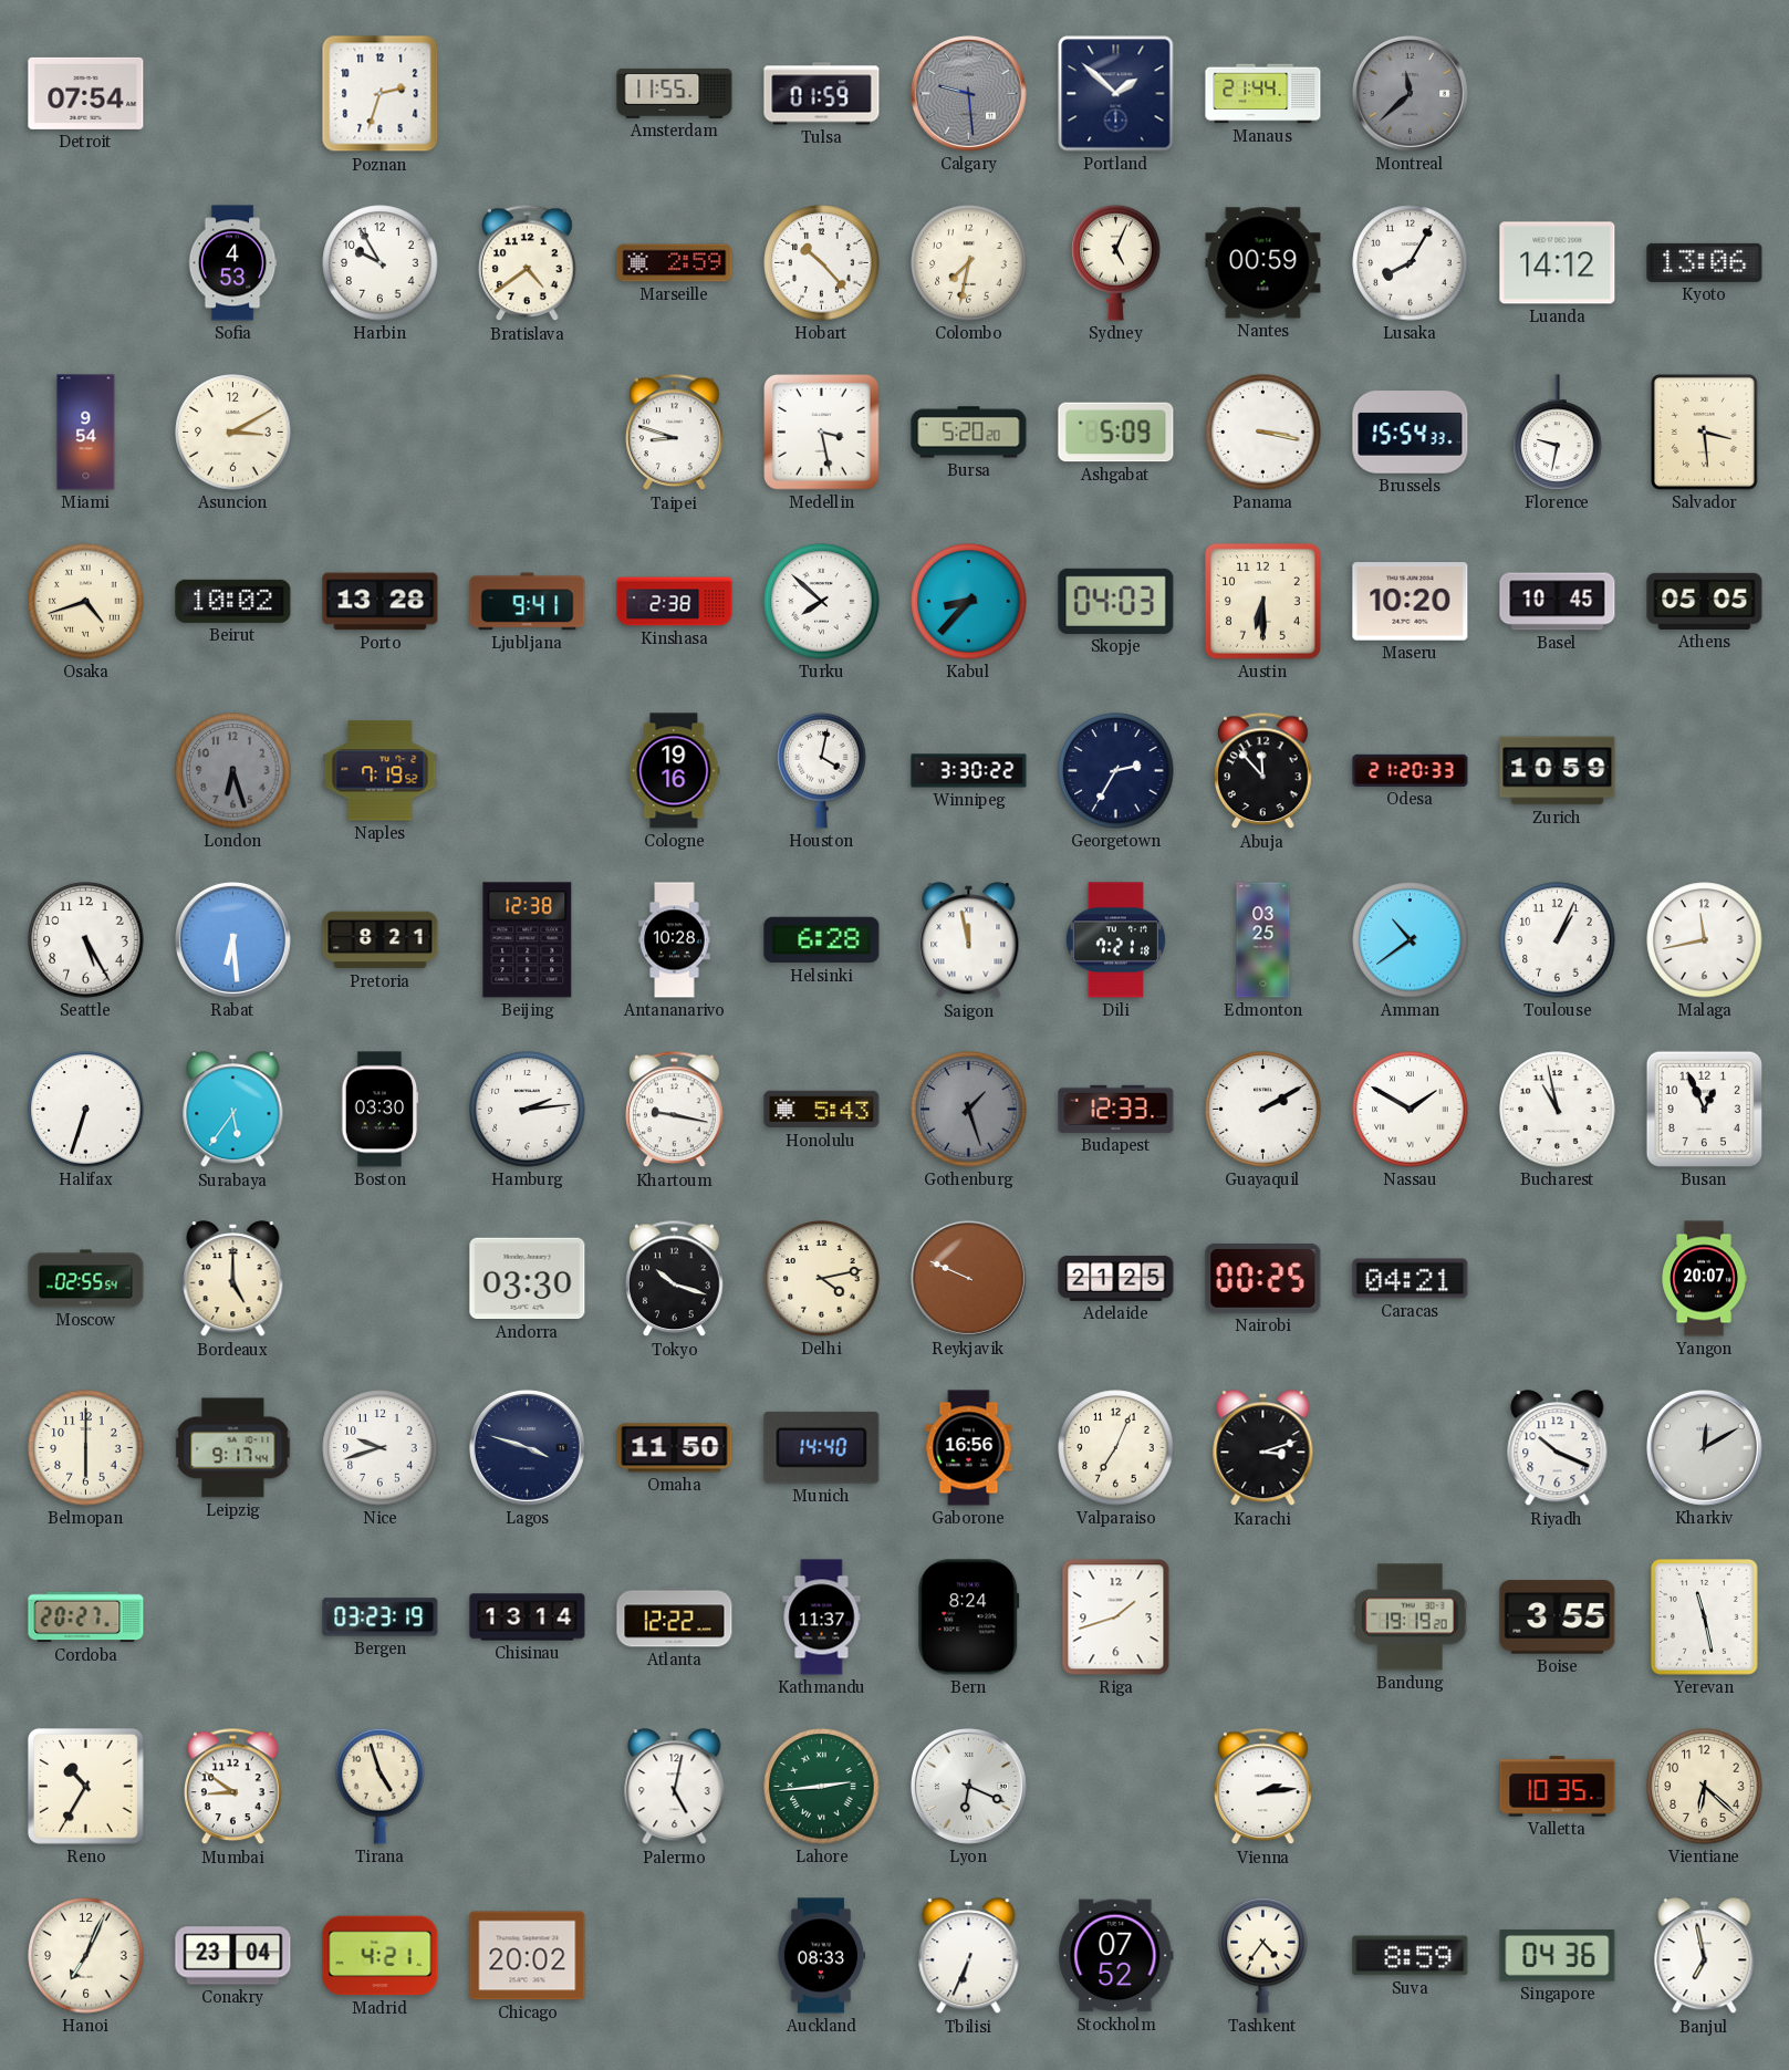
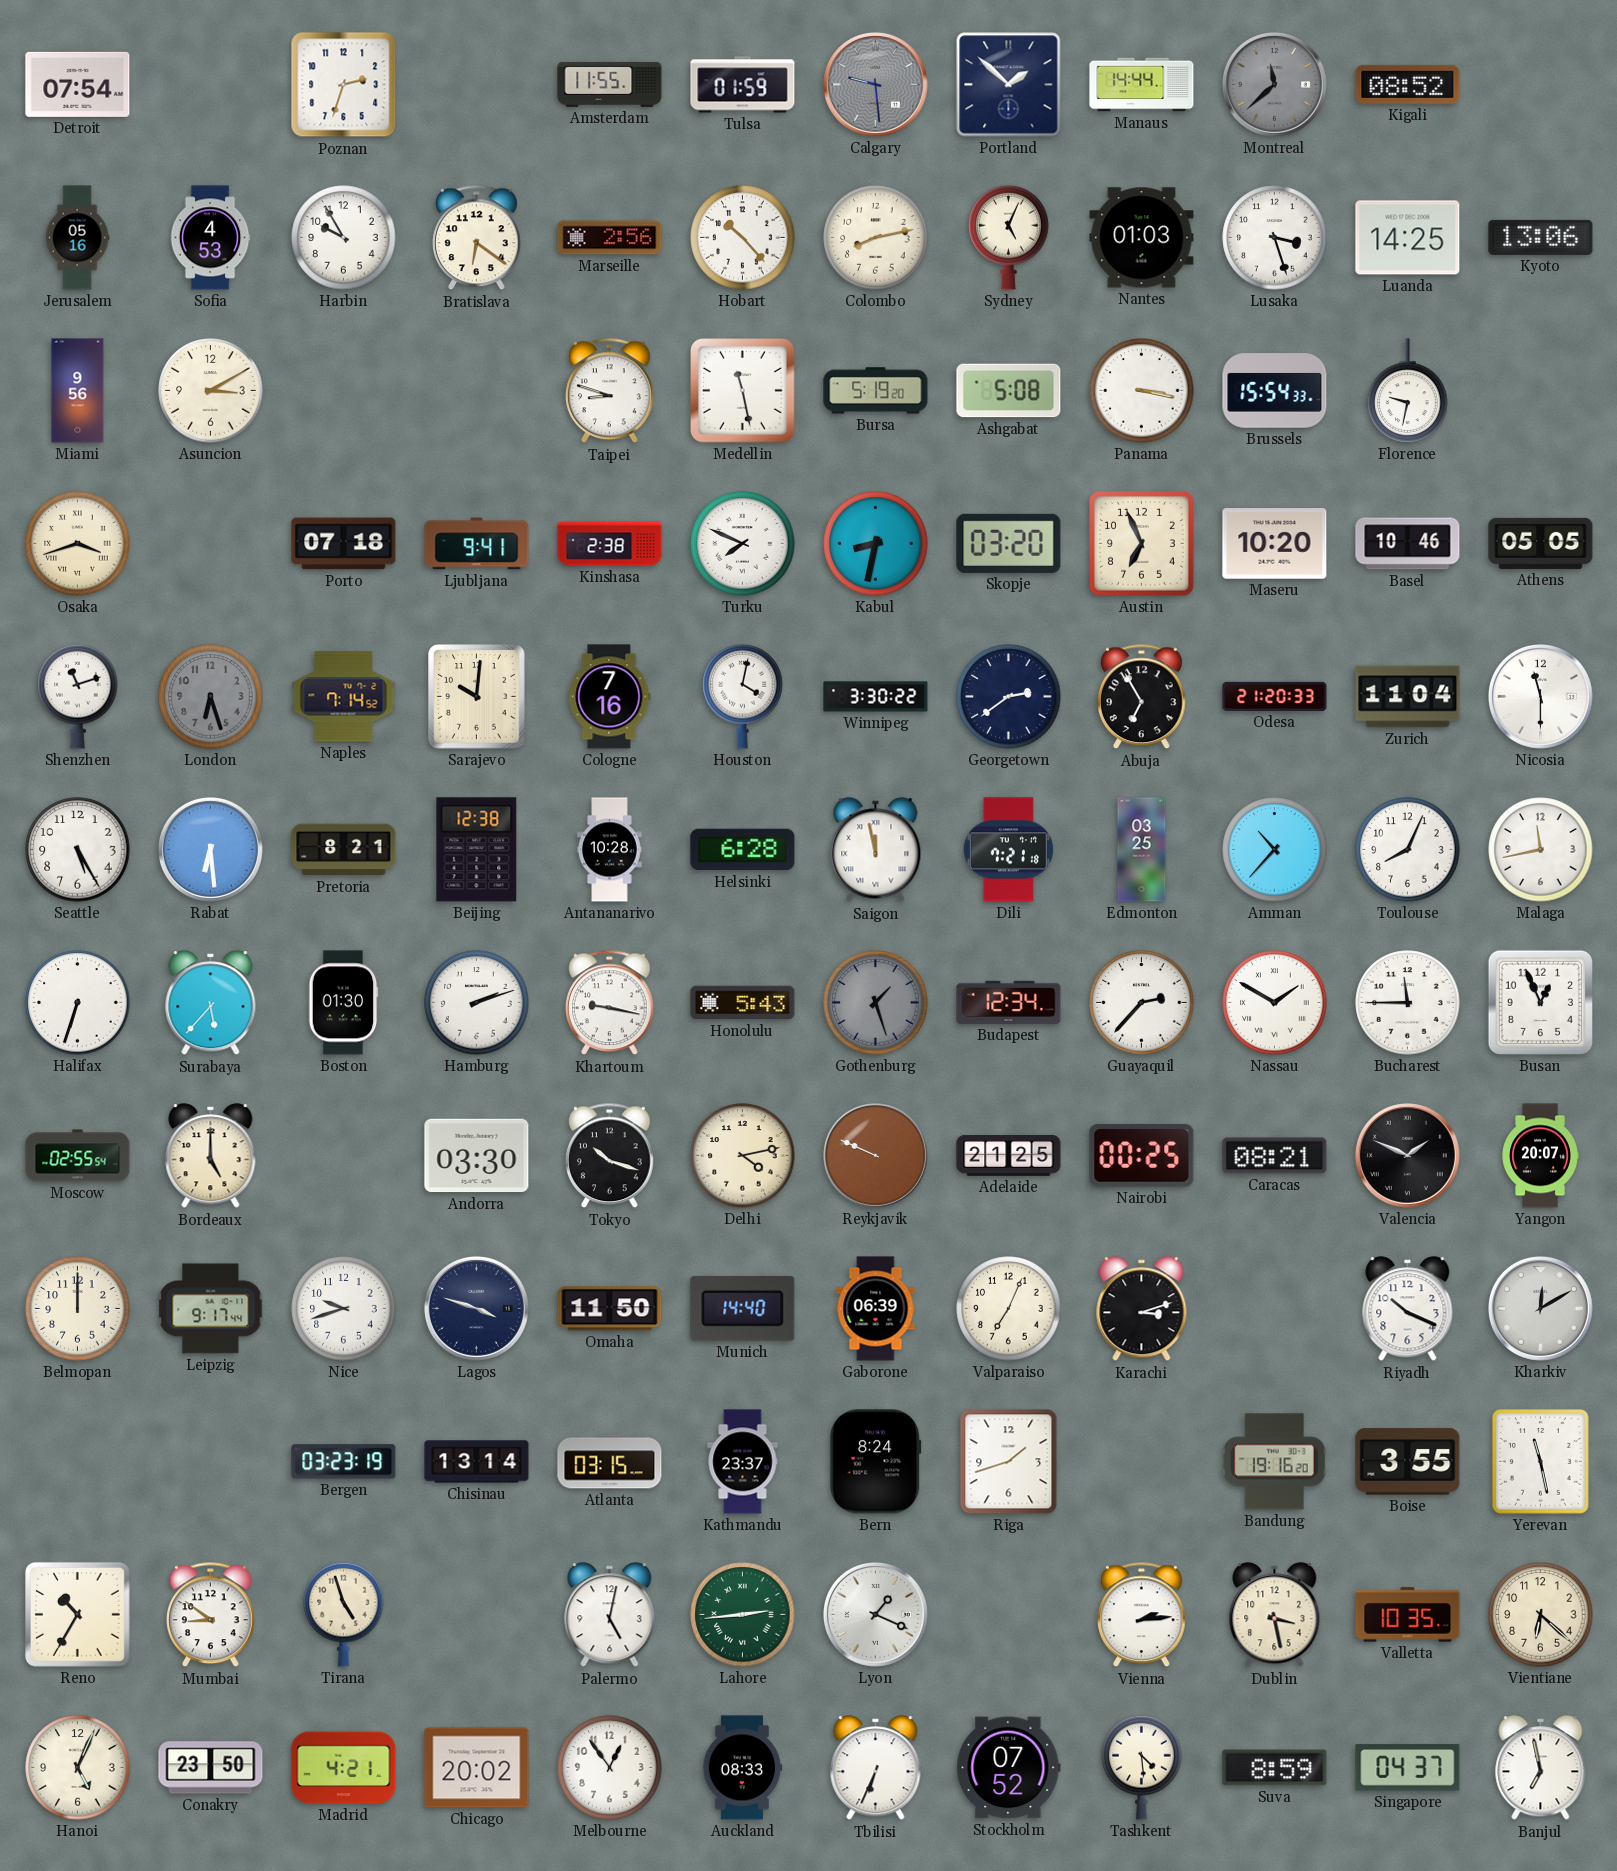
Manaus: 21:44 -> 14:44
Kigali: none -> 08:52
Jerusalem: none -> 05:16
Bratislava: 4:39 -> 6:21
Marseille: 2:59 -> 2:56
Colombo: 7:32 -> 8:13
Nantes: 00:59 -> 01:03
Lusaka: 8:05 -> 3:27
Luanda: 14:12 -> 14:25
Miami: 9:54 -> 9:56
Medellin: 3:28 -> 11:28
Bursa: 5:20 -> 5:19
Ashgabat: 5:09 -> 5:08
Salvador: 3:29 -> none
Osaka: 4:42 -> 3:42
Beirut: 10:02 -> none
Porto: 13:28 -> 07:18
Turku: 7:52 -> 7:49
Kabul: 8:37 -> 8:32
Skopje: 04:03 -> 03:20
Austin: 6:30 -> 6:56
Basel: 10:45 -> 10:46
Shenzhen: none -> 11:12
Naples: 7:19 -> 7:14
Sarajevo: none -> 10:01
Cologne: 19:16 -> 7:16
Georgetown: 2:35 -> 2:39
Abuja: 11:53 -> 6:55
Zurich: 10:59 -> 11:04
Nicosia: none -> 11:30
Amman: 10:39 -> 10:37
Toulouse: 1:04 -> 8:04
Surabaya: 5:36 -> 5:37
Boston: 03:30 -> 01:30
Hamburg: 2:14 -> 2:12
Budapest: 12:33 -> 12:34
Guayaquil: 2:10 -> 2:37
Bucharest: 10:58 -> 11:45
Caracas: 04:21 -> 08:21
Valencia: none -> 1:49
Belmopan: 6:00 -> 12:00
Gaborone: 16:56 -> 06:39
Cordoba: 20:27 -> none
Atlanta: 12:22 -> 03:15
Kathmandu: 11:37 -> 23:37
Bandung: 19:19 -> 19:16
Lyon: 6:19 -> 1:19
Dublin: none -> 3:28
Hanoi: 7:04 -> 5:04
Conakry: 23:04 -> 23:50
Melbourne: none -> 12:54
Tashkent: 4:36 -> 4:29
Singapore: 04:36 -> 04:37
